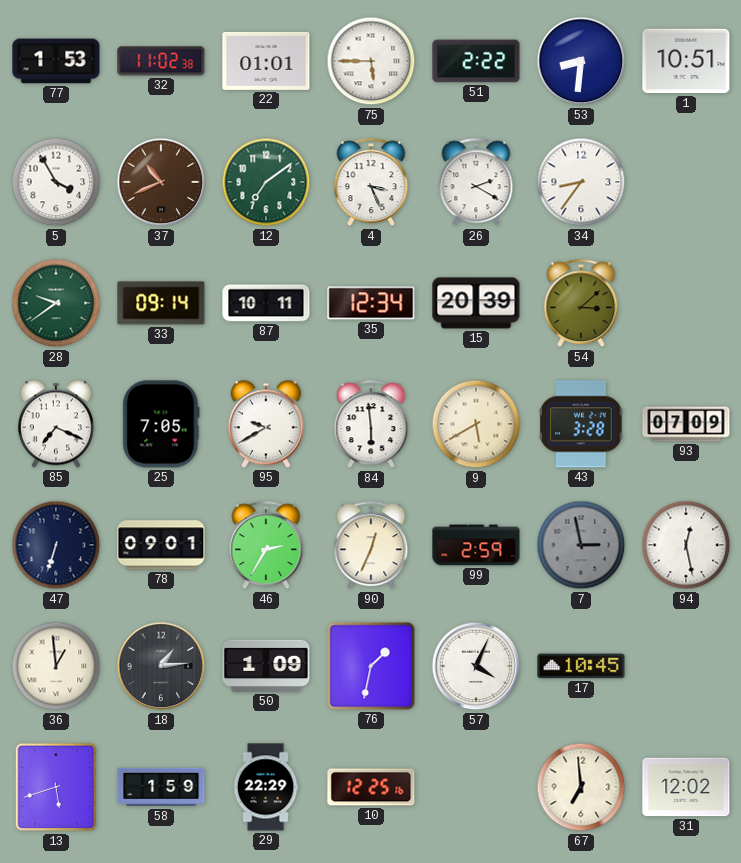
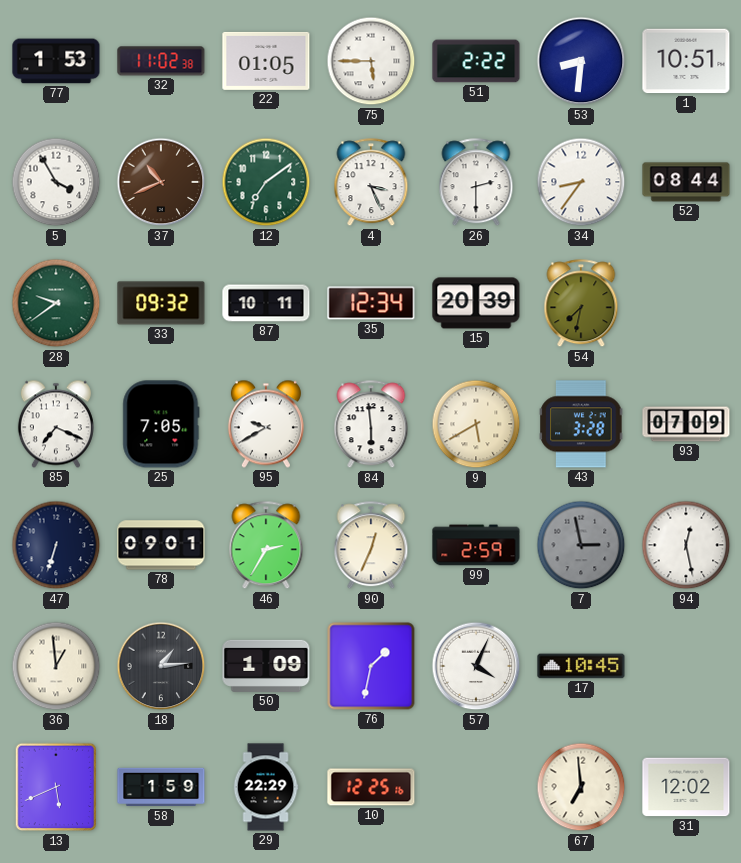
22: 01:01 -> 01:05
26: 2:20 -> 2:30
52: none -> 08:44
33: 09:14 -> 09:32
54: 3:08 -> 7:32
13: 5:42 -> 5:41
